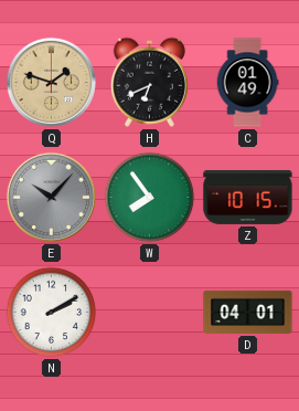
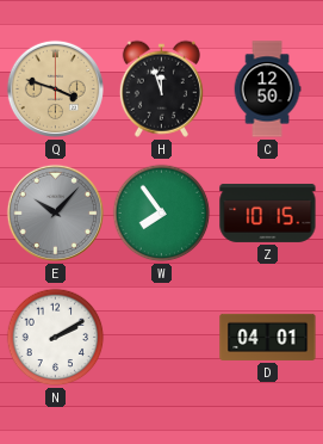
Q: 1:48 -> 3:48
H: 6:41 -> 11:57
C: 01:49 -> 12:50
